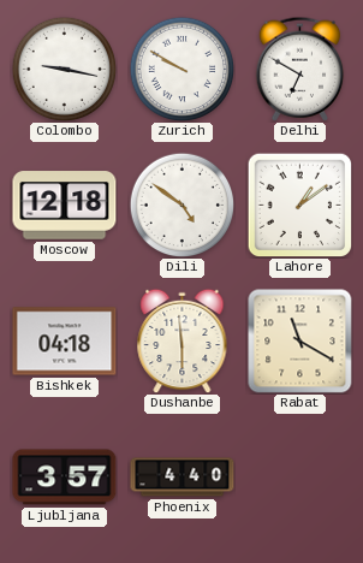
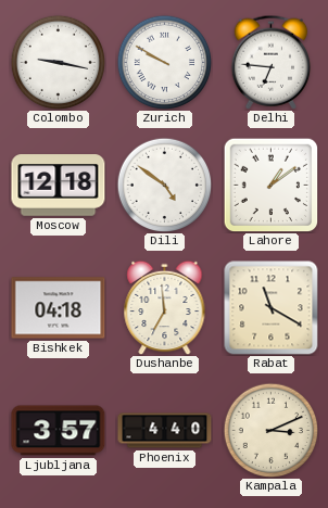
Delhi: 6:50 -> 6:46
Dushanbe: 5:59 -> 6:59
Kampala: none -> 3:11
